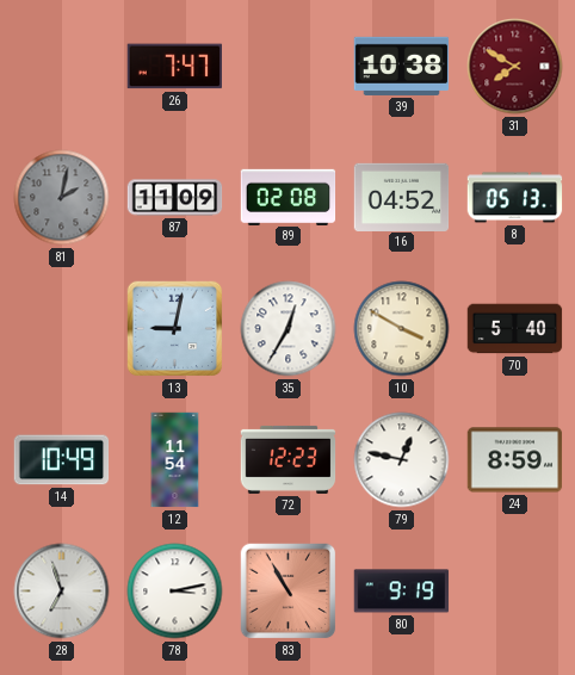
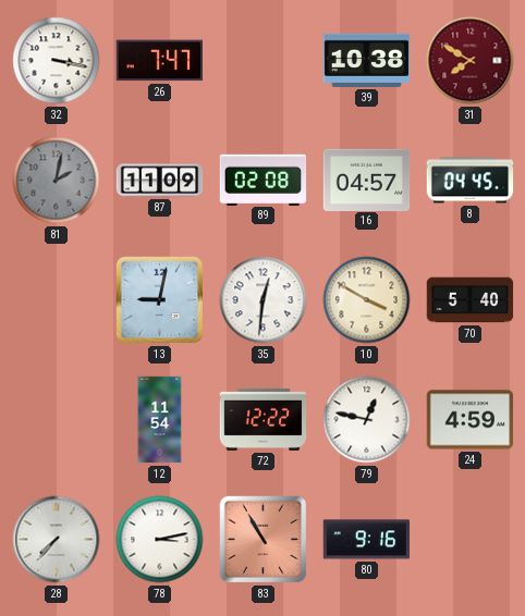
32: none -> 3:17
16: 04:52 -> 04:57
8: 05:13 -> 04:45
35: 12:35 -> 12:31
14: 10:49 -> none
72: 12:23 -> 12:22
24: 8:59 -> 4:59
28: 6:57 -> 7:37
80: 9:19 -> 9:16
